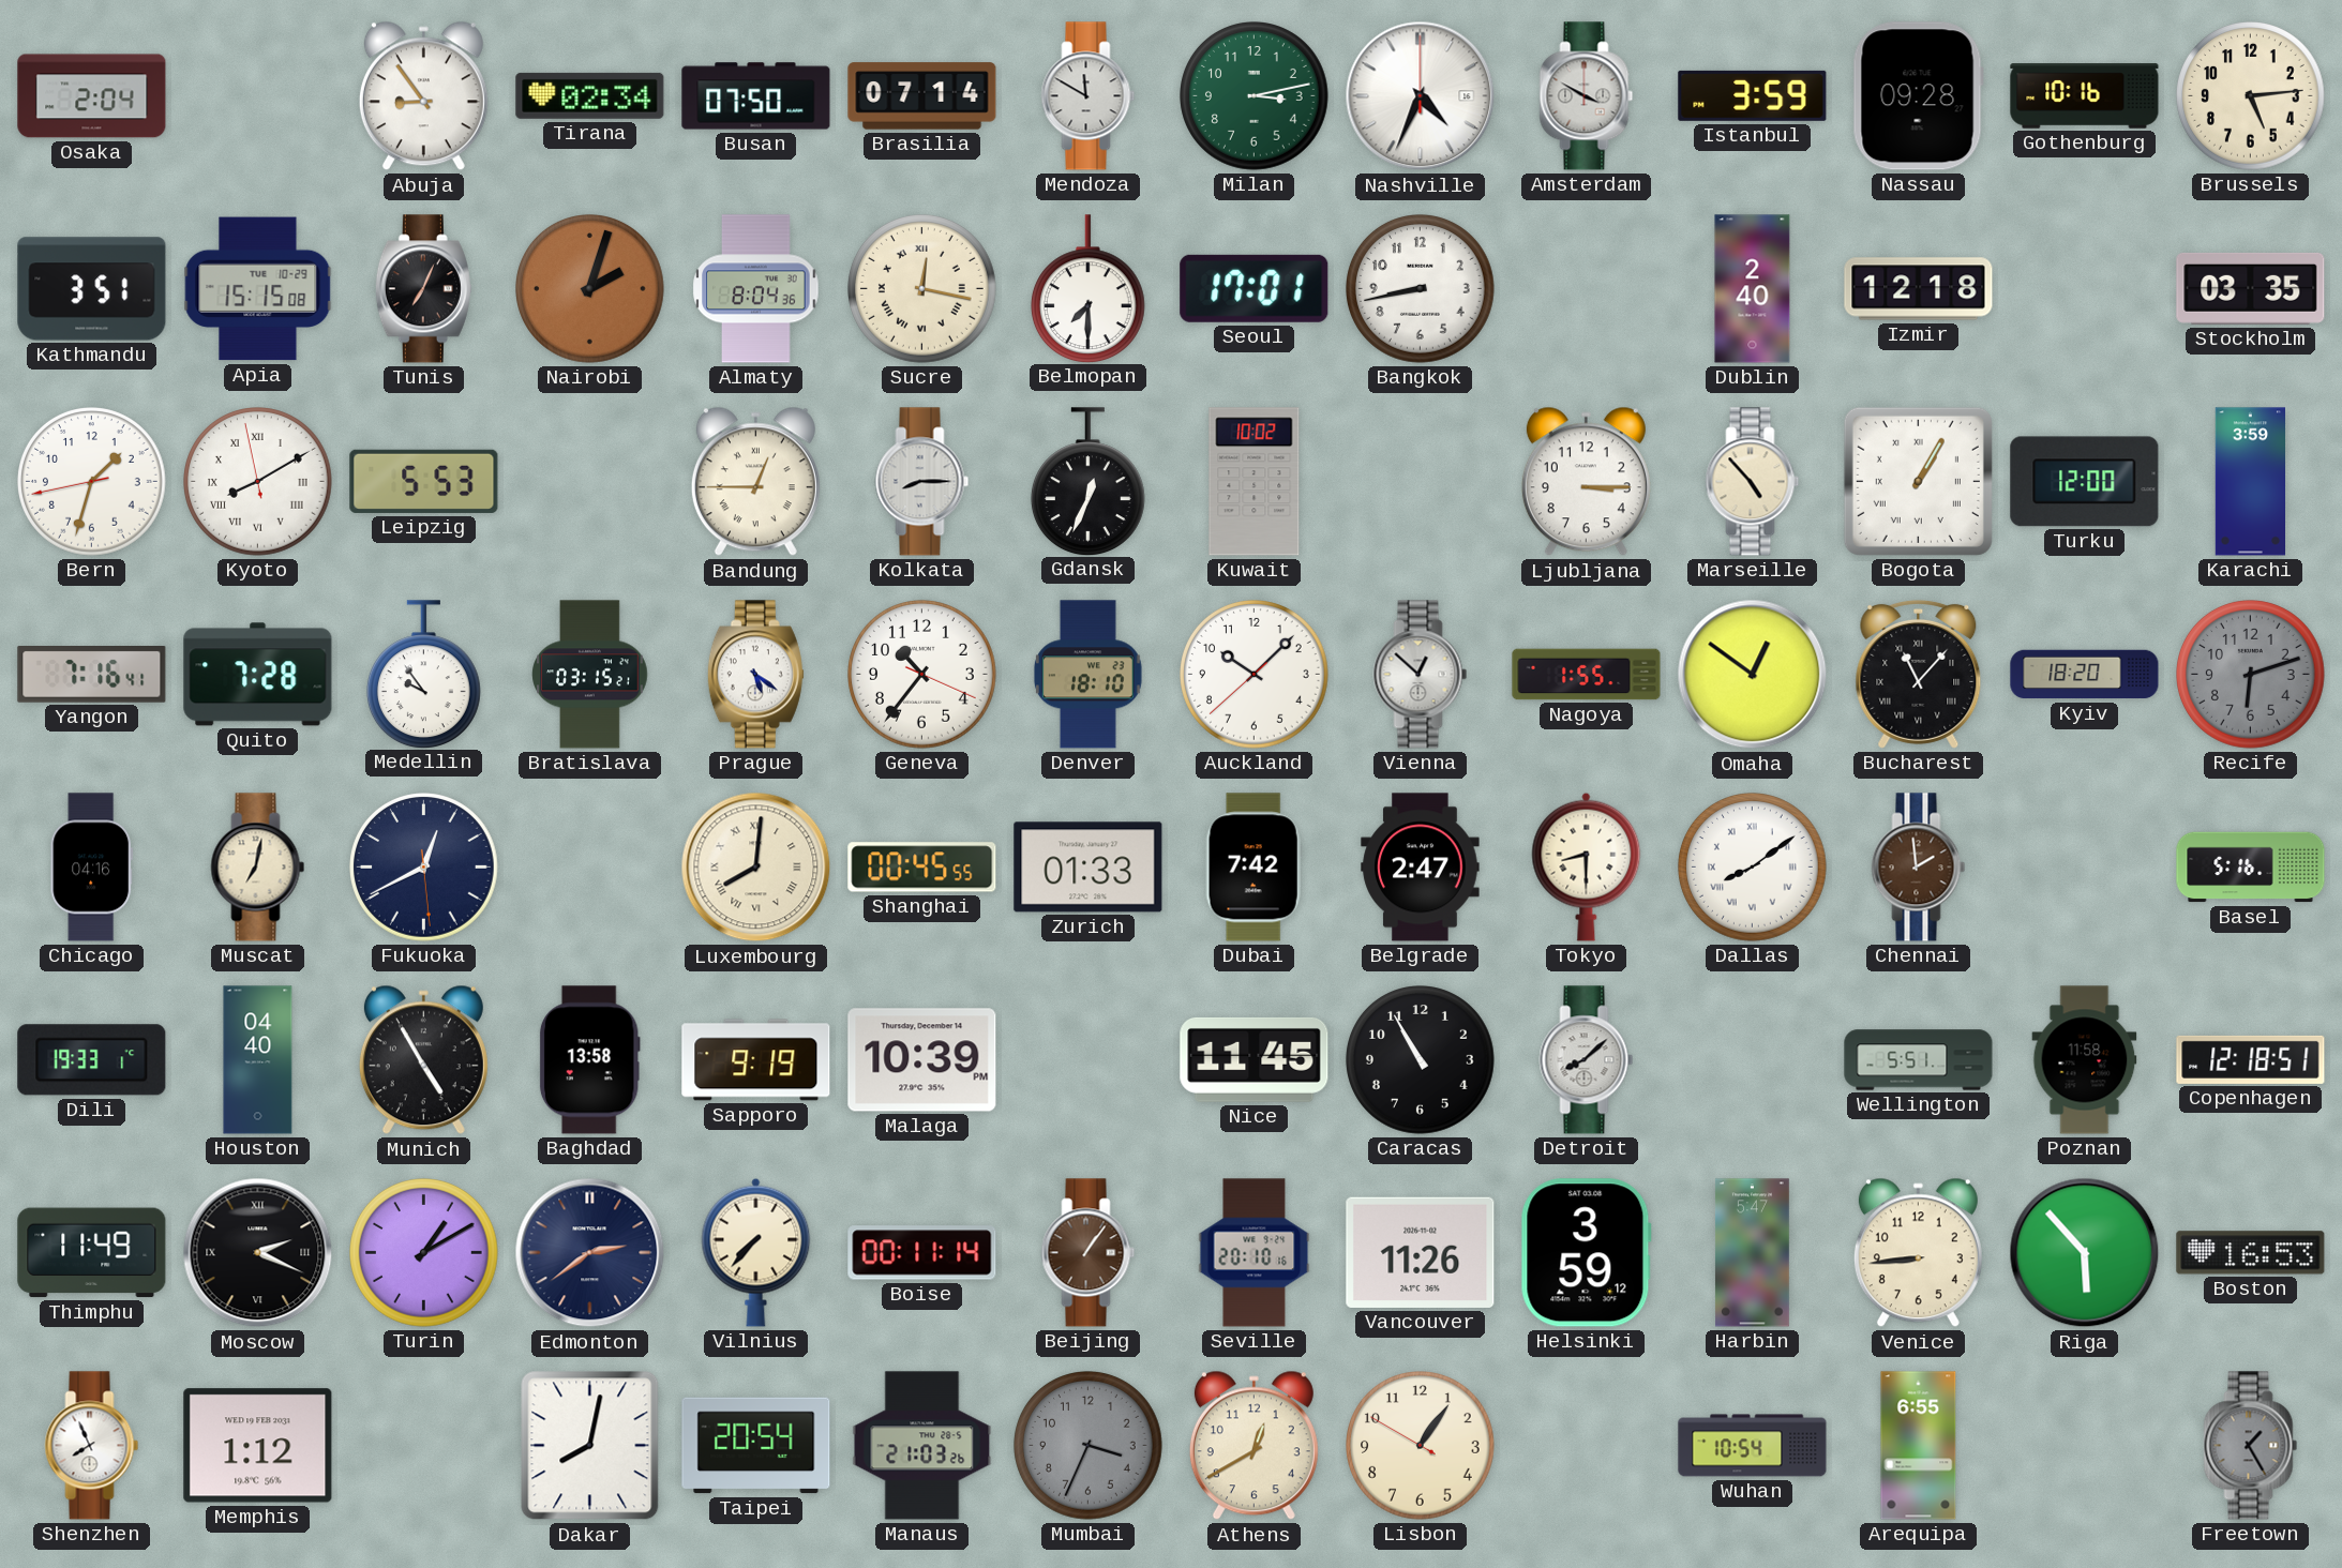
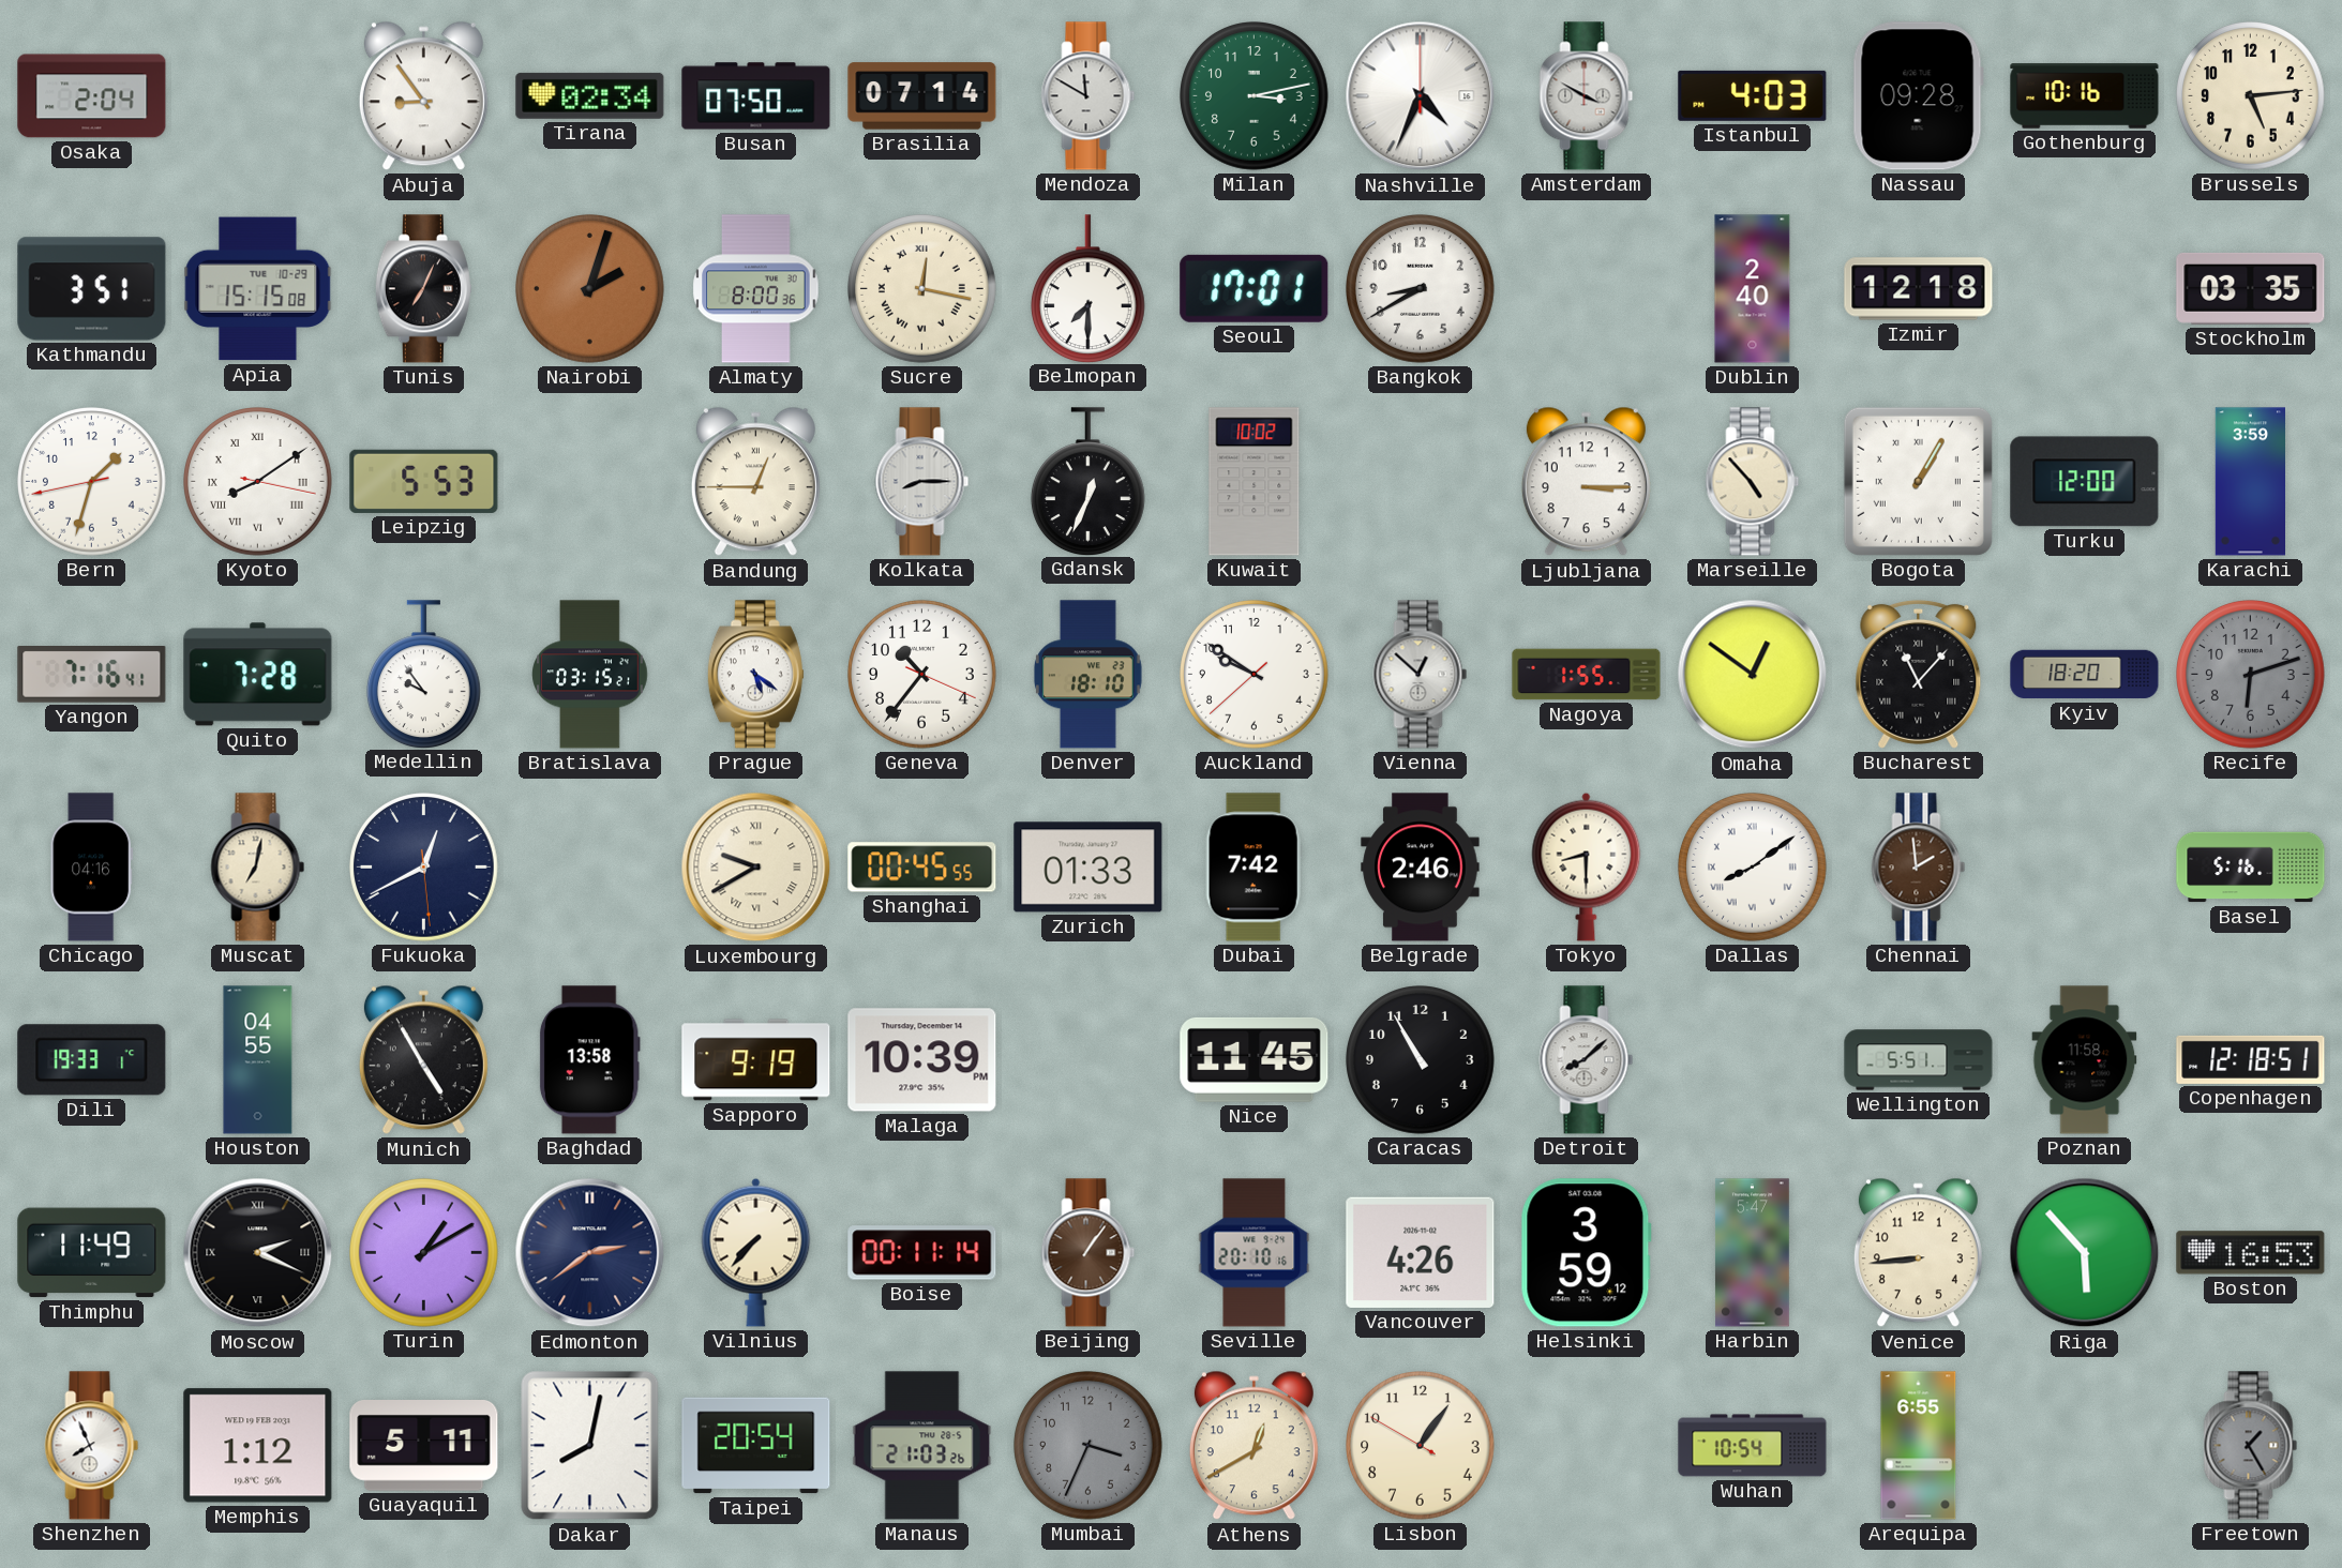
Istanbul: 3:59 -> 4:03
Almaty: 8:04 -> 8:00
Bangkok: 8:43 -> 8:40
Kyoto: 8:09:58 -> 8:09:17
Auckland: 10:07 -> 9:50
Luxembourg: 8:01 -> 9:40
Belgrade: 2:47 -> 2:46
Houston: 04:40 -> 04:55
Vancouver: 11:26 -> 4:26
Guayaquil: none -> 5:11
